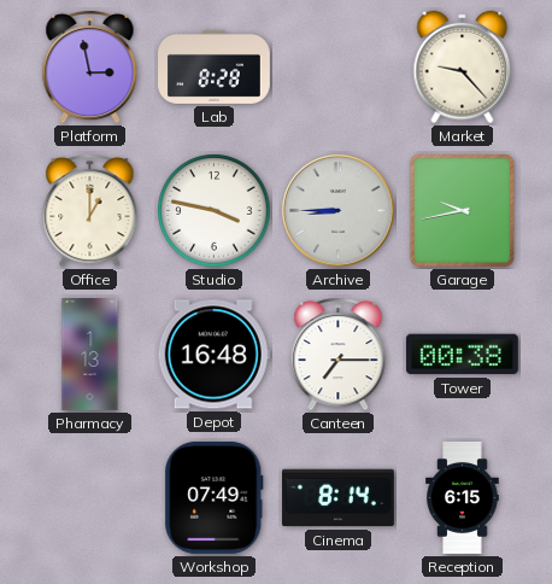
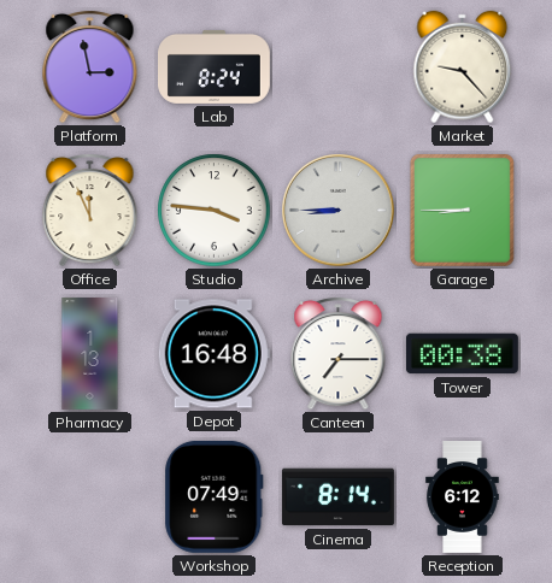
Lab: 8:28 -> 8:24
Office: 1:00 -> 11:56
Studio: 3:47 -> 3:46
Garage: 9:43 -> 8:45
Reception: 6:15 -> 6:12
